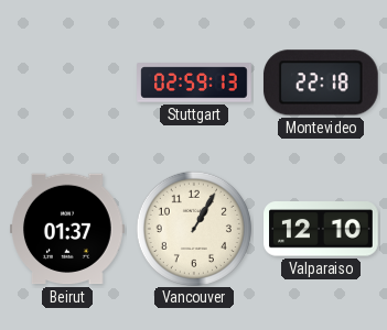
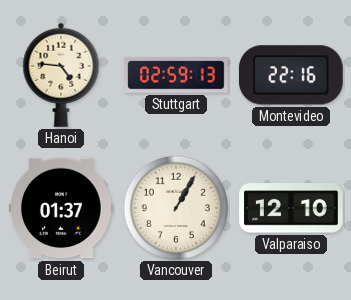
Hanoi: none -> 4:46
Montevideo: 22:18 -> 22:16
